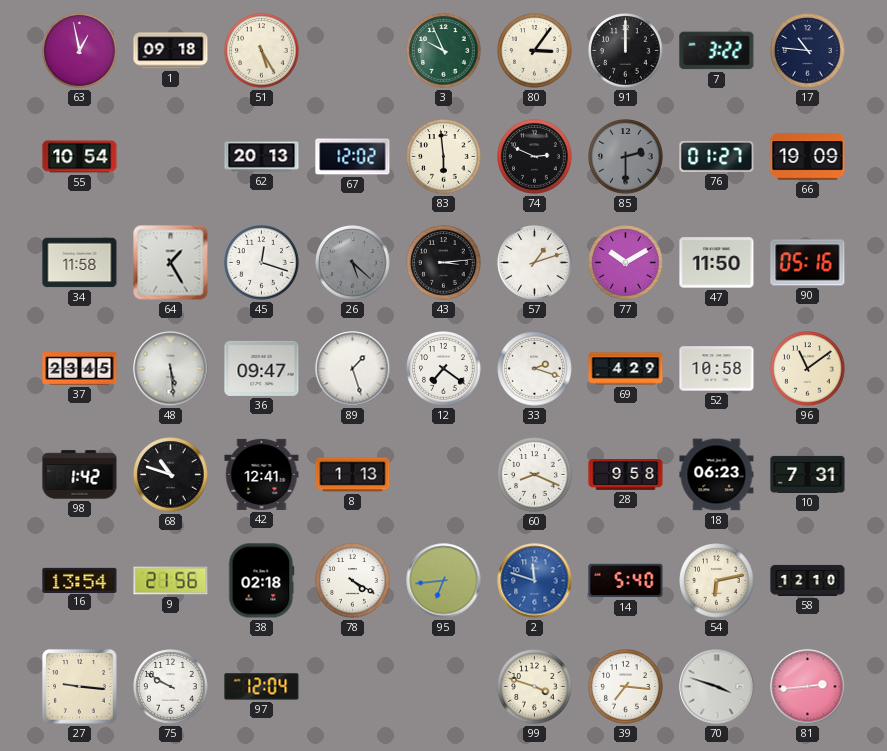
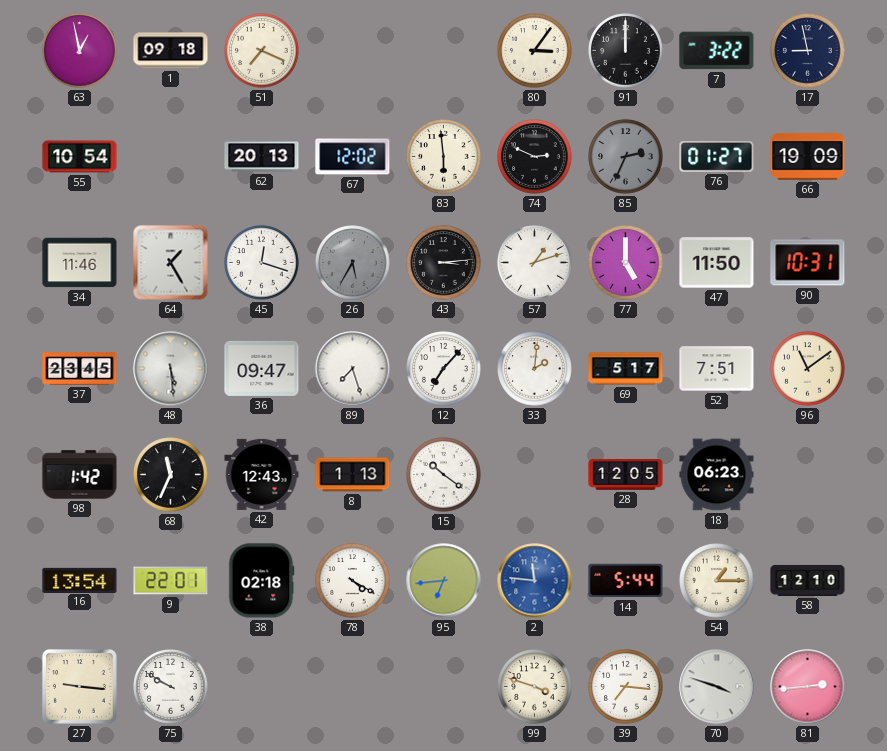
51: 5:25 -> 7:19
3: 9:56 -> none
17: 10:46 -> 8:58
85: 2:30 -> 2:34
34: 11:58 -> 11:46
26: 5:22 -> 5:35
77: 10:10 -> 5:00
90: 05:16 -> 10:31
89: 1:27 -> 7:27
12: 7:21 -> 7:07
33: 2:18 -> 2:01
69: 4:29 -> 5:17
52: 10:58 -> 7:51
68: 10:48 -> 11:34
42: 12:41 -> 12:43
15: none -> 10:21
60: 8:19 -> none
28: 9:58 -> 12:05
10: 7:31 -> none
9: 21:56 -> 22:01
2: 11:48 -> 11:46
14: 5:40 -> 5:44
54: 6:13 -> 1:15
97: 12:04 -> none
